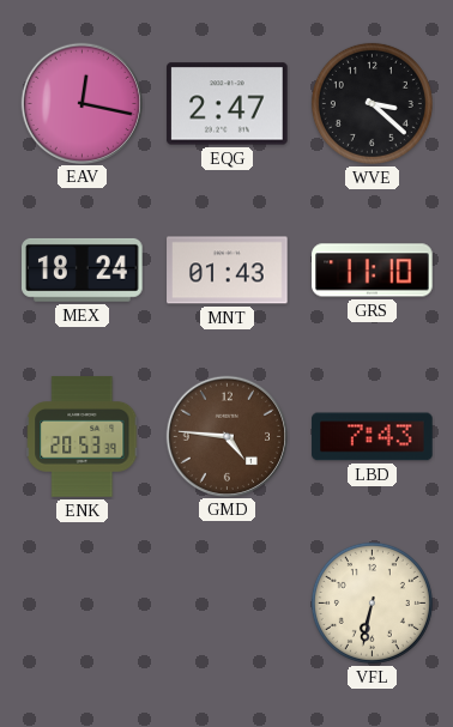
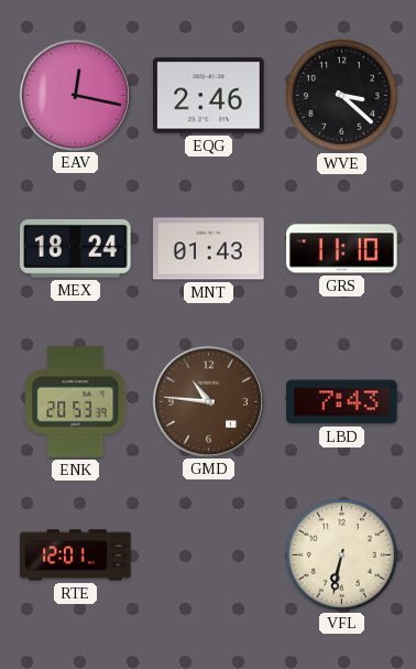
EQG: 2:47 -> 2:46
GMD: 4:46 -> 10:46
RTE: none -> 12:01
